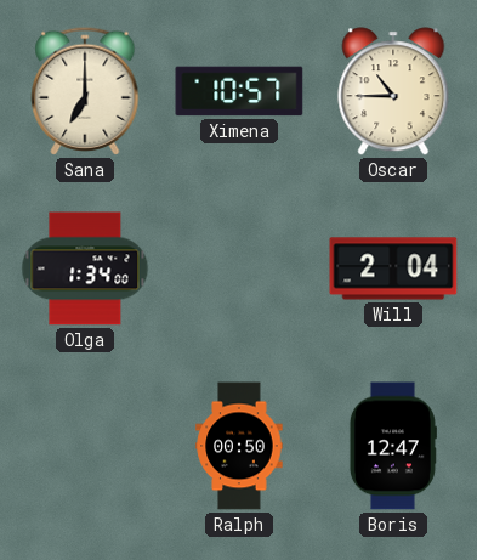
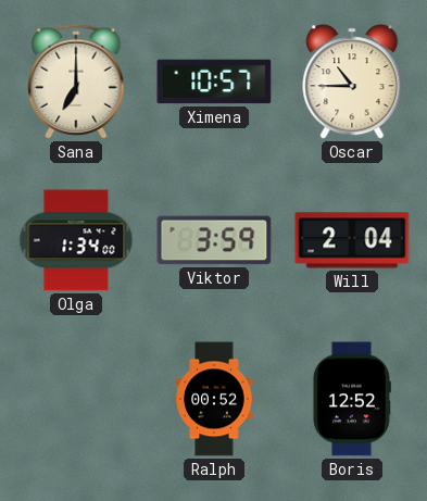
Viktor: none -> 3:59
Ralph: 00:50 -> 00:52
Boris: 12:47 -> 12:52
